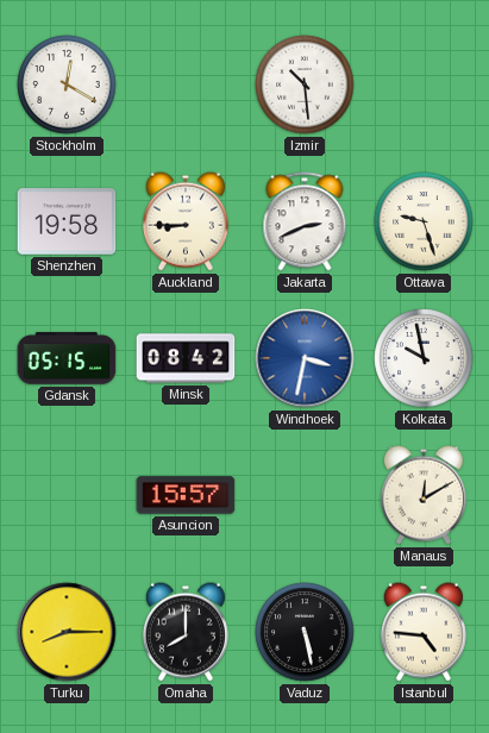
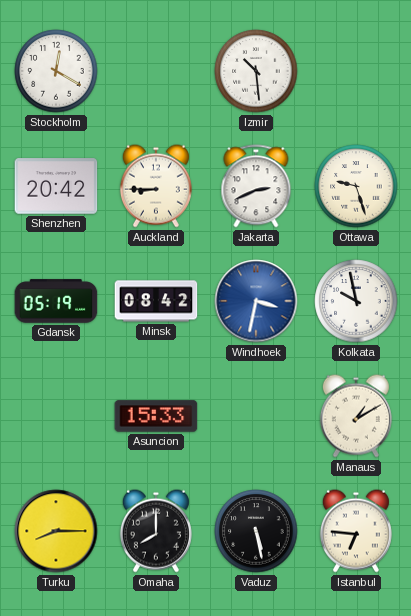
Shenzhen: 19:58 -> 20:42
Gdansk: 05:15 -> 05:19
Asuncion: 15:57 -> 15:33
Manaus: 12:10 -> 1:10
Istanbul: 4:46 -> 6:46
